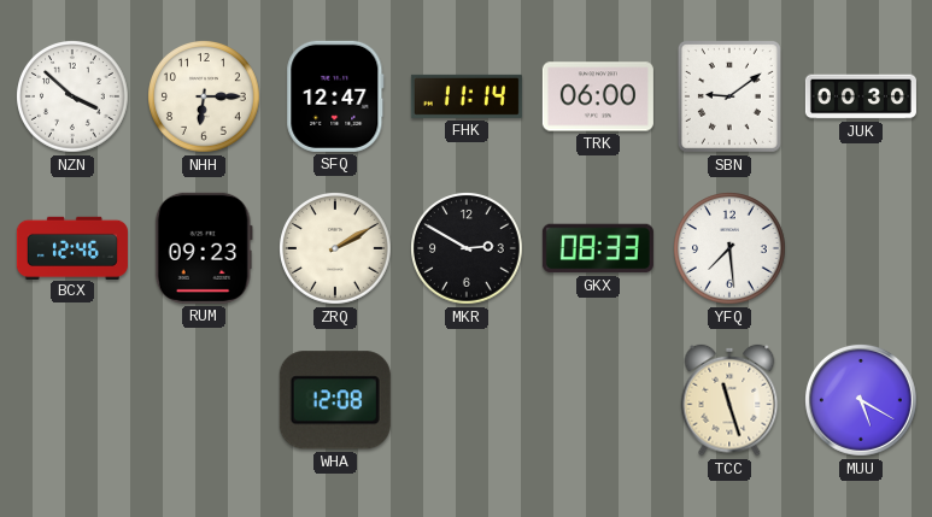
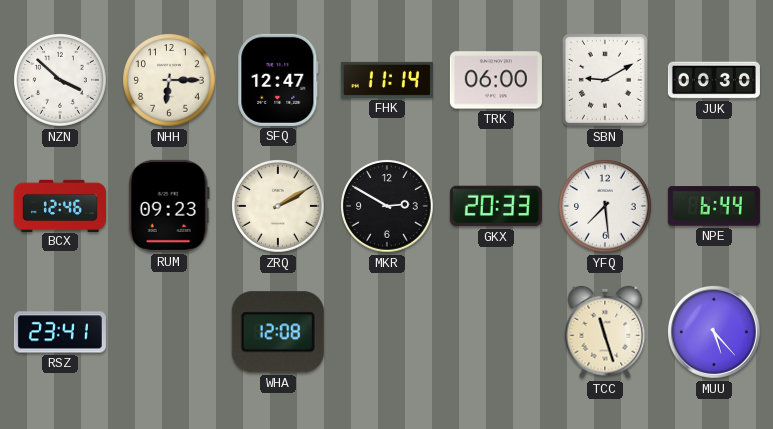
SBN: 9:09 -> 9:10
GKX: 08:33 -> 20:33
NPE: none -> 6:44
RSZ: none -> 23:41
MUU: 5:20 -> 5:23
